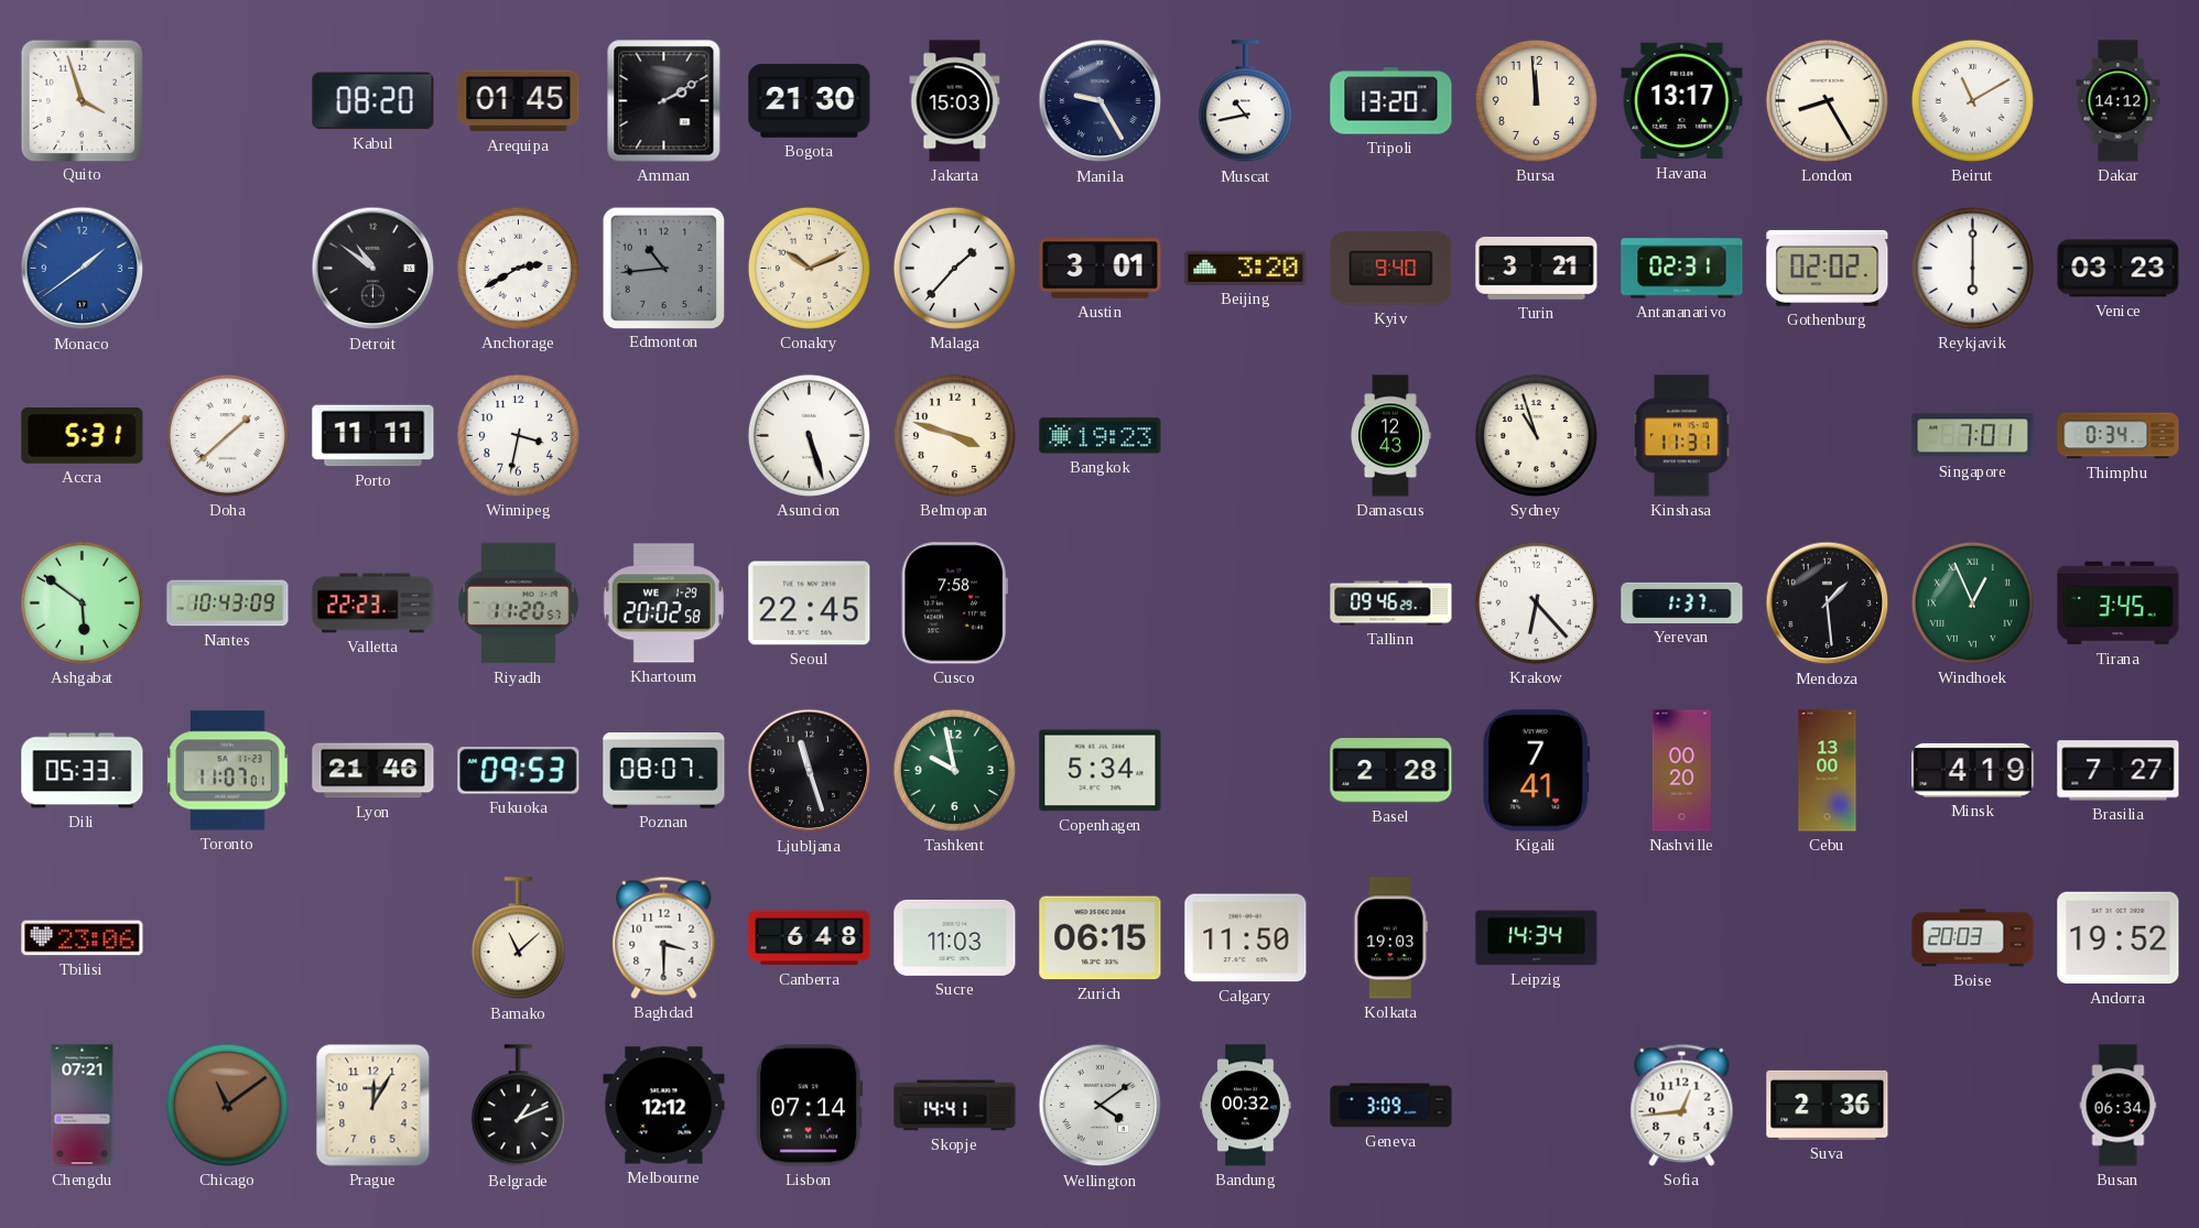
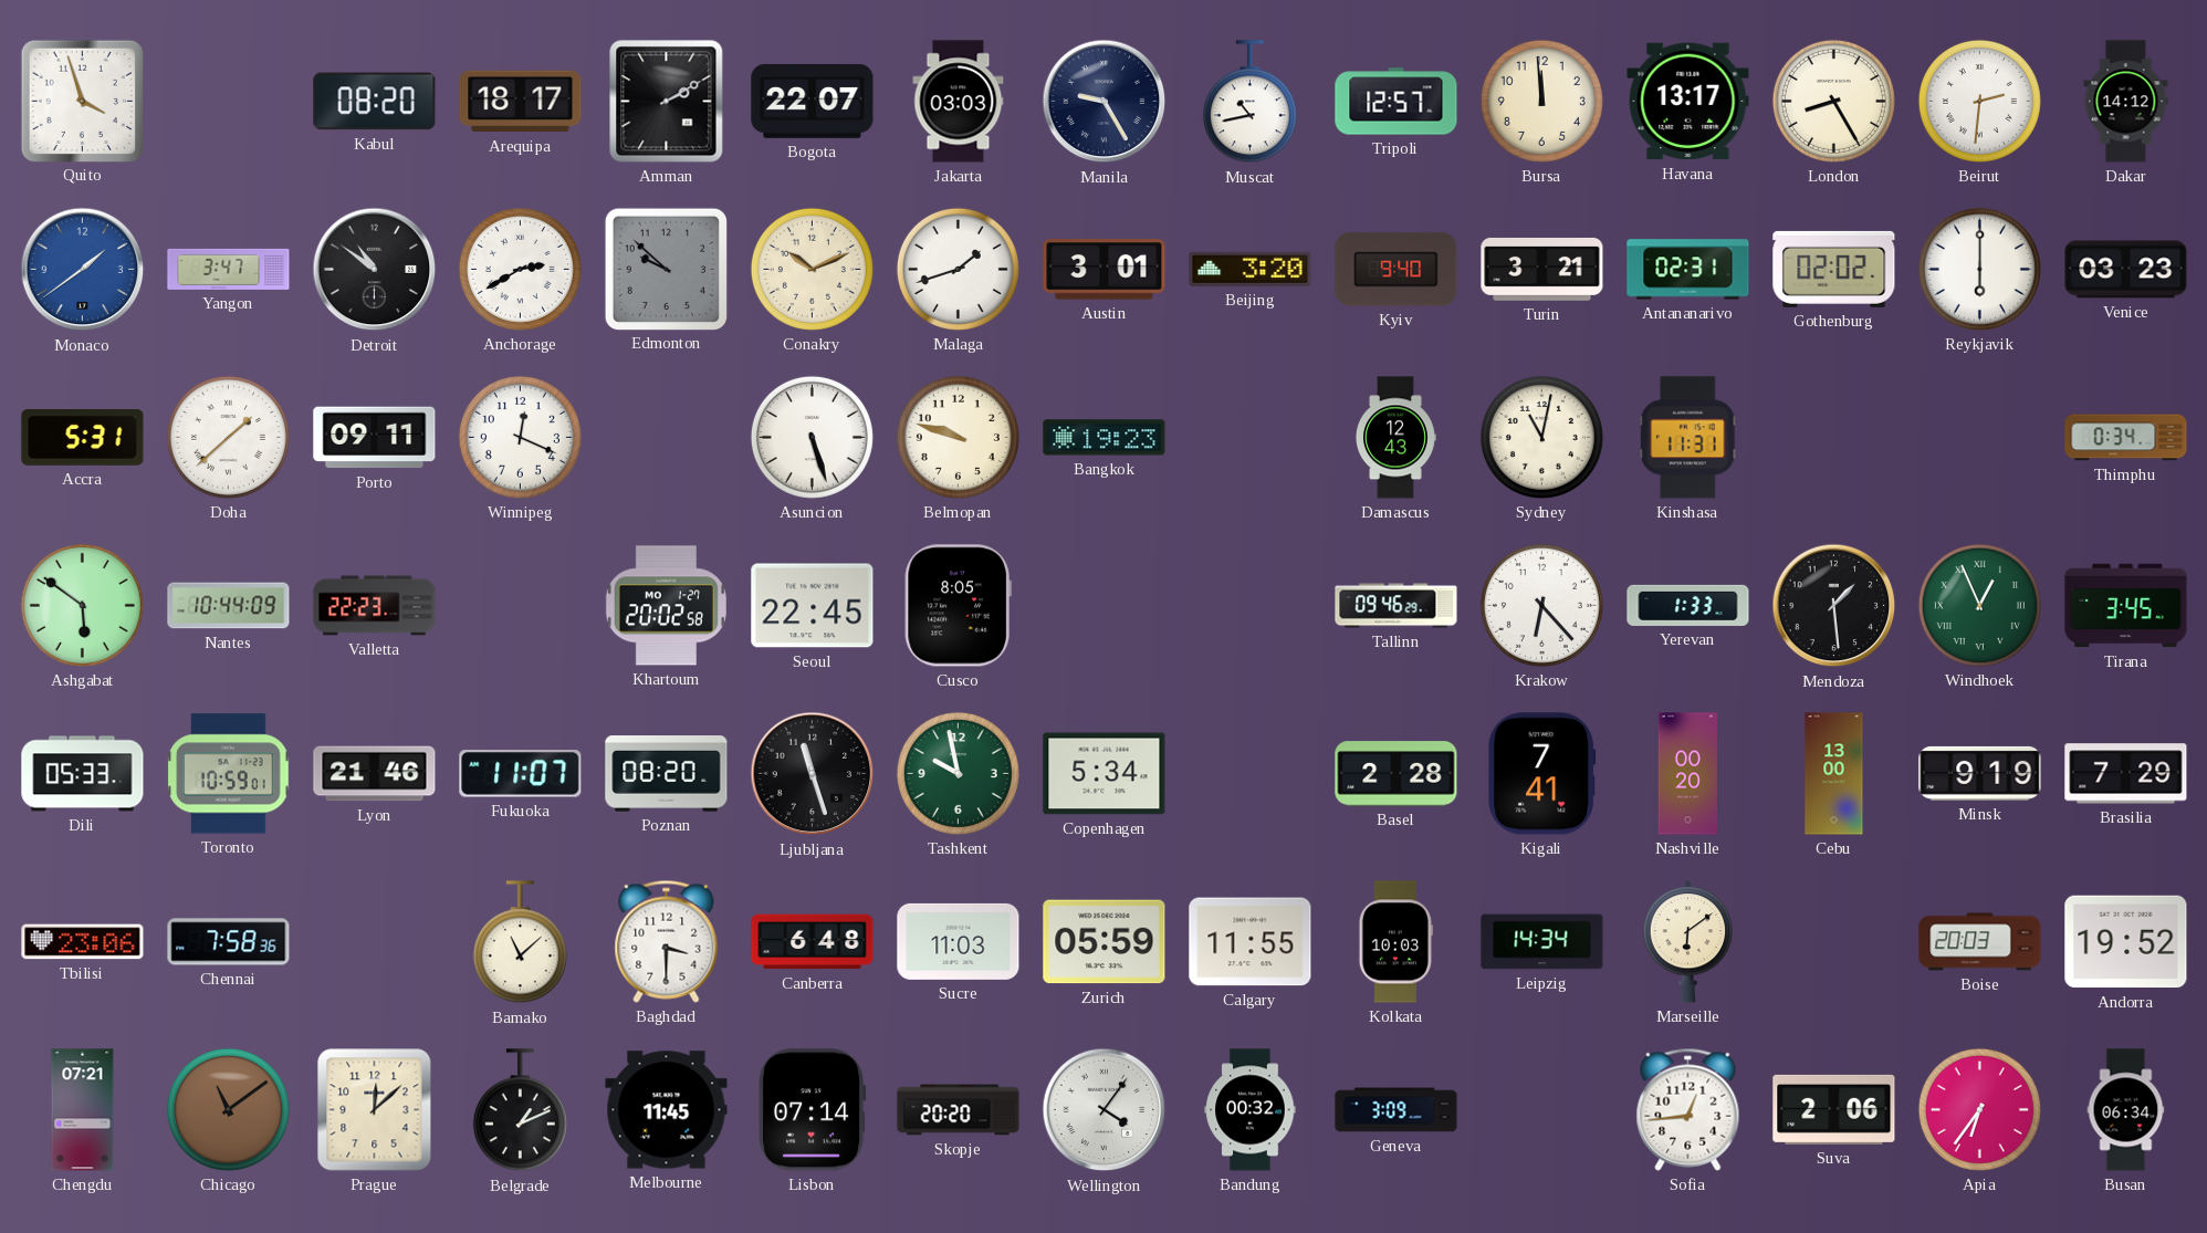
Arequipa: 01:45 -> 18:17
Bogota: 21:30 -> 22:07
Jakarta: 15:03 -> 03:03
Tripoli: 13:20 -> 12:57
Beirut: 11:10 -> 2:31
Yangon: none -> 3:47
Edmonton: 10:44 -> 9:52
Malaga: 1:37 -> 1:42
Porto: 11:11 -> 09:11
Winnipeg: 3:32 -> 12:19
Belmopan: 3:48 -> 9:48
Sydney: 10:57 -> 11:02
Singapore: 7:01 -> none
Nantes: 10:43 -> 10:44
Riyadh: 11:20 -> none
Khartoum date: WE 1-29 -> MO 1-27
Cusco: 7:58 -> 8:05
Yerevan: 1:37 -> 1:33
Toronto: 11:07 -> 10:59
Fukuoka: 09:53 -> 11:07
Poznan: 08:07 -> 08:20
Minsk: 4:19 -> 9:19
Brasilia: 7:27 -> 7:29
Chennai: none -> 7:58
Zurich: 06:15 -> 05:59
Calgary: 11:50 -> 11:55
Kolkata: 19:03 -> 10:03
Marseille: none -> 6:09
Prague: 12:05 -> 12:08
Melbourne: 12:12 -> 11:45
Skopje: 14:41 -> 20:20
Wellington: 4:09 -> 4:06
Suva: 2:36 -> 2:06
Apia: none -> 6:36
